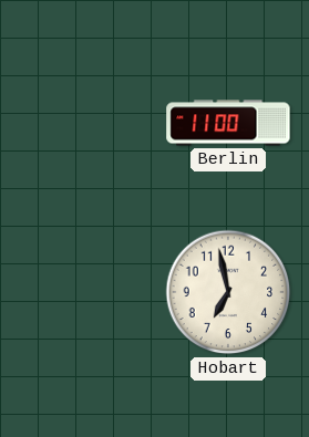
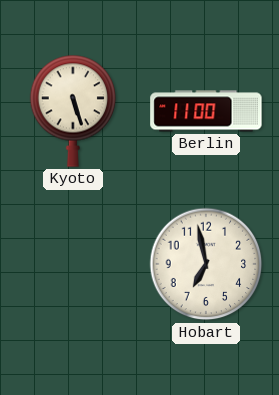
Kyoto: none -> 5:27
